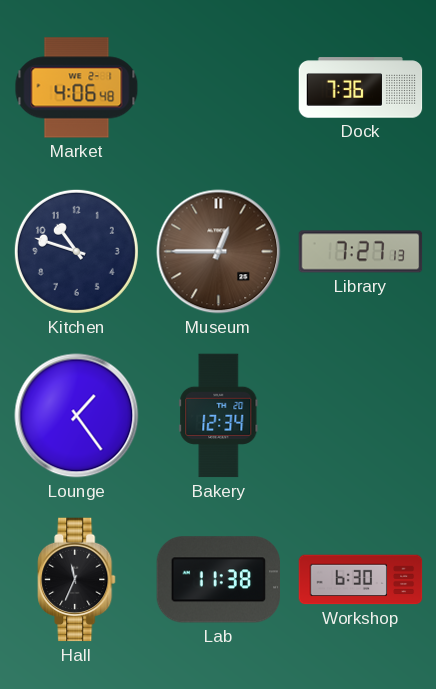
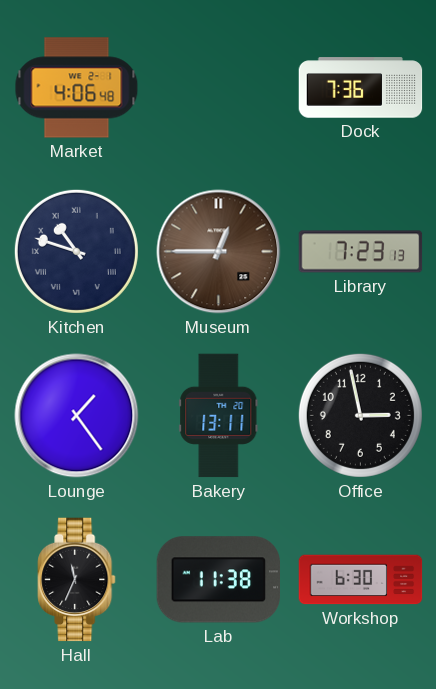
Kitchen numerals: Arabic -> Roman
Library: 7:27 -> 7:23
Bakery: 12:34 -> 13:11
Office: none -> 2:58
